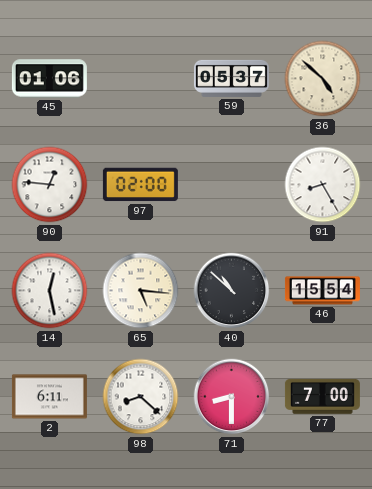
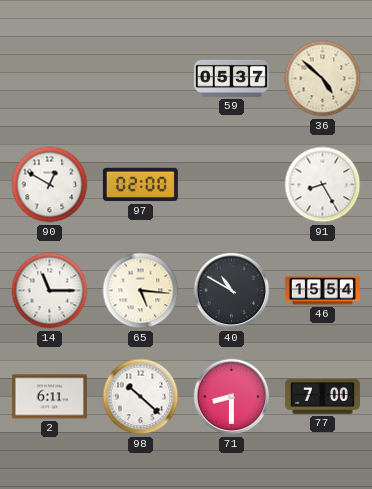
45: 01:06 -> none
90: 12:46 -> 12:50
14: 12:28 -> 11:15
40: 10:52 -> 10:50
98: 8:22 -> 10:22
